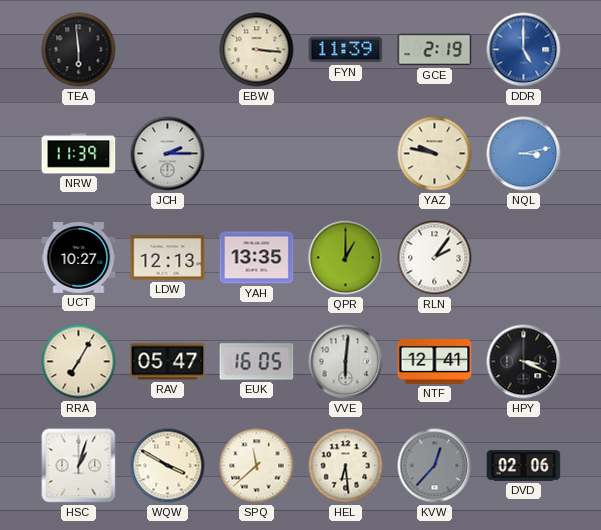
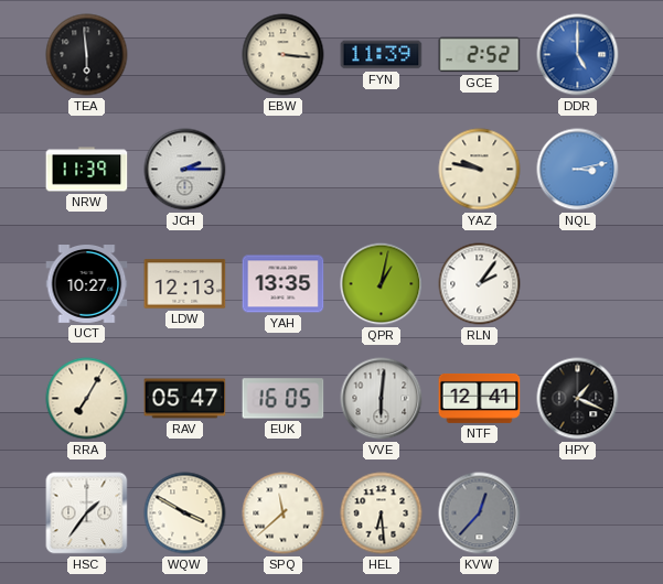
GCE: 2:19 -> 2:52
QPR: 1:00 -> 1:02
HPY: 3:19 -> 1:19
HSC: 1:03 -> 1:36
DVD: 02:06 -> none
